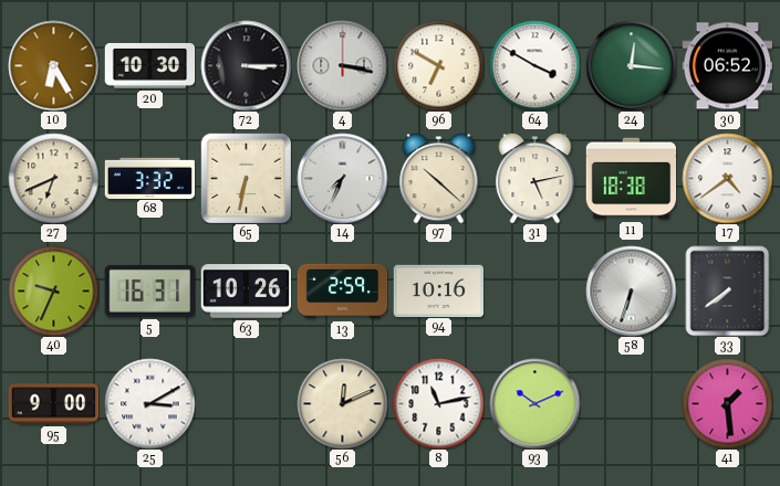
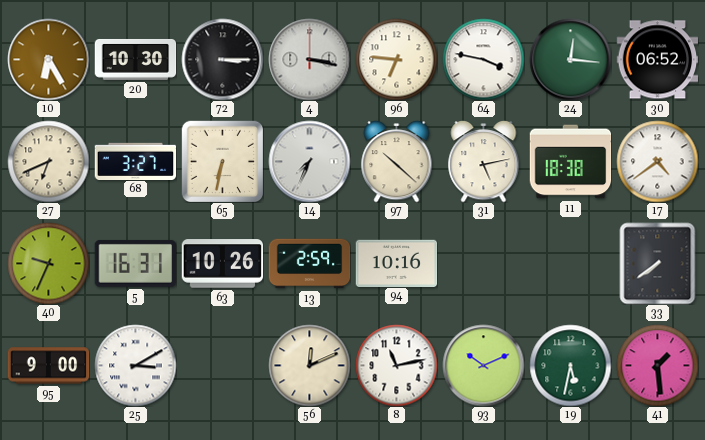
96: 6:50 -> 6:46
64: 3:50 -> 3:47
68: 3:32 -> 3:27
58: 6:33 -> none
19: none -> 5:32
